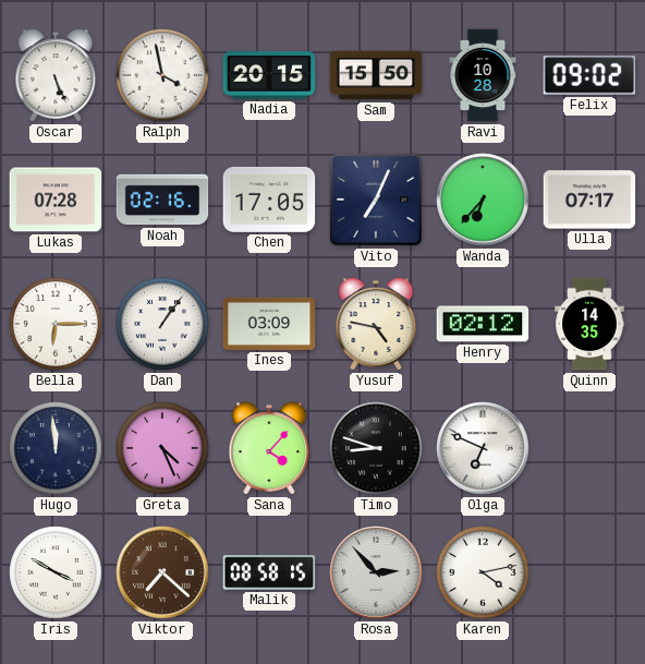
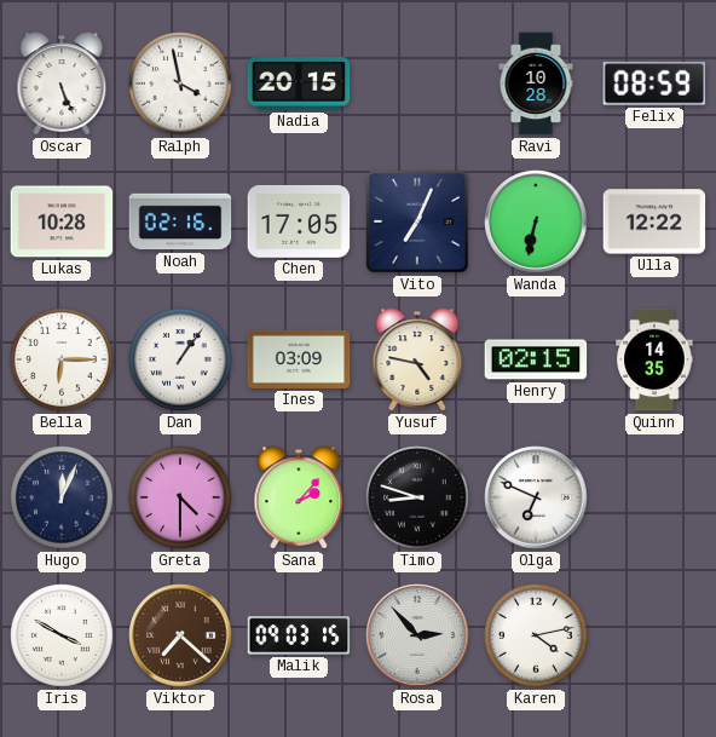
Sam: 15:50 -> none
Felix: 09:02 -> 08:59
Lukas: 07:28 -> 10:28
Wanda: 6:37 -> 6:32
Ulla: 07:17 -> 12:22
Henry: 02:12 -> 02:15
Hugo: 11:59 -> 12:04
Greta: 4:26 -> 4:30
Sana: 4:07 -> 2:07
Malik: 08:58 -> 09:03
